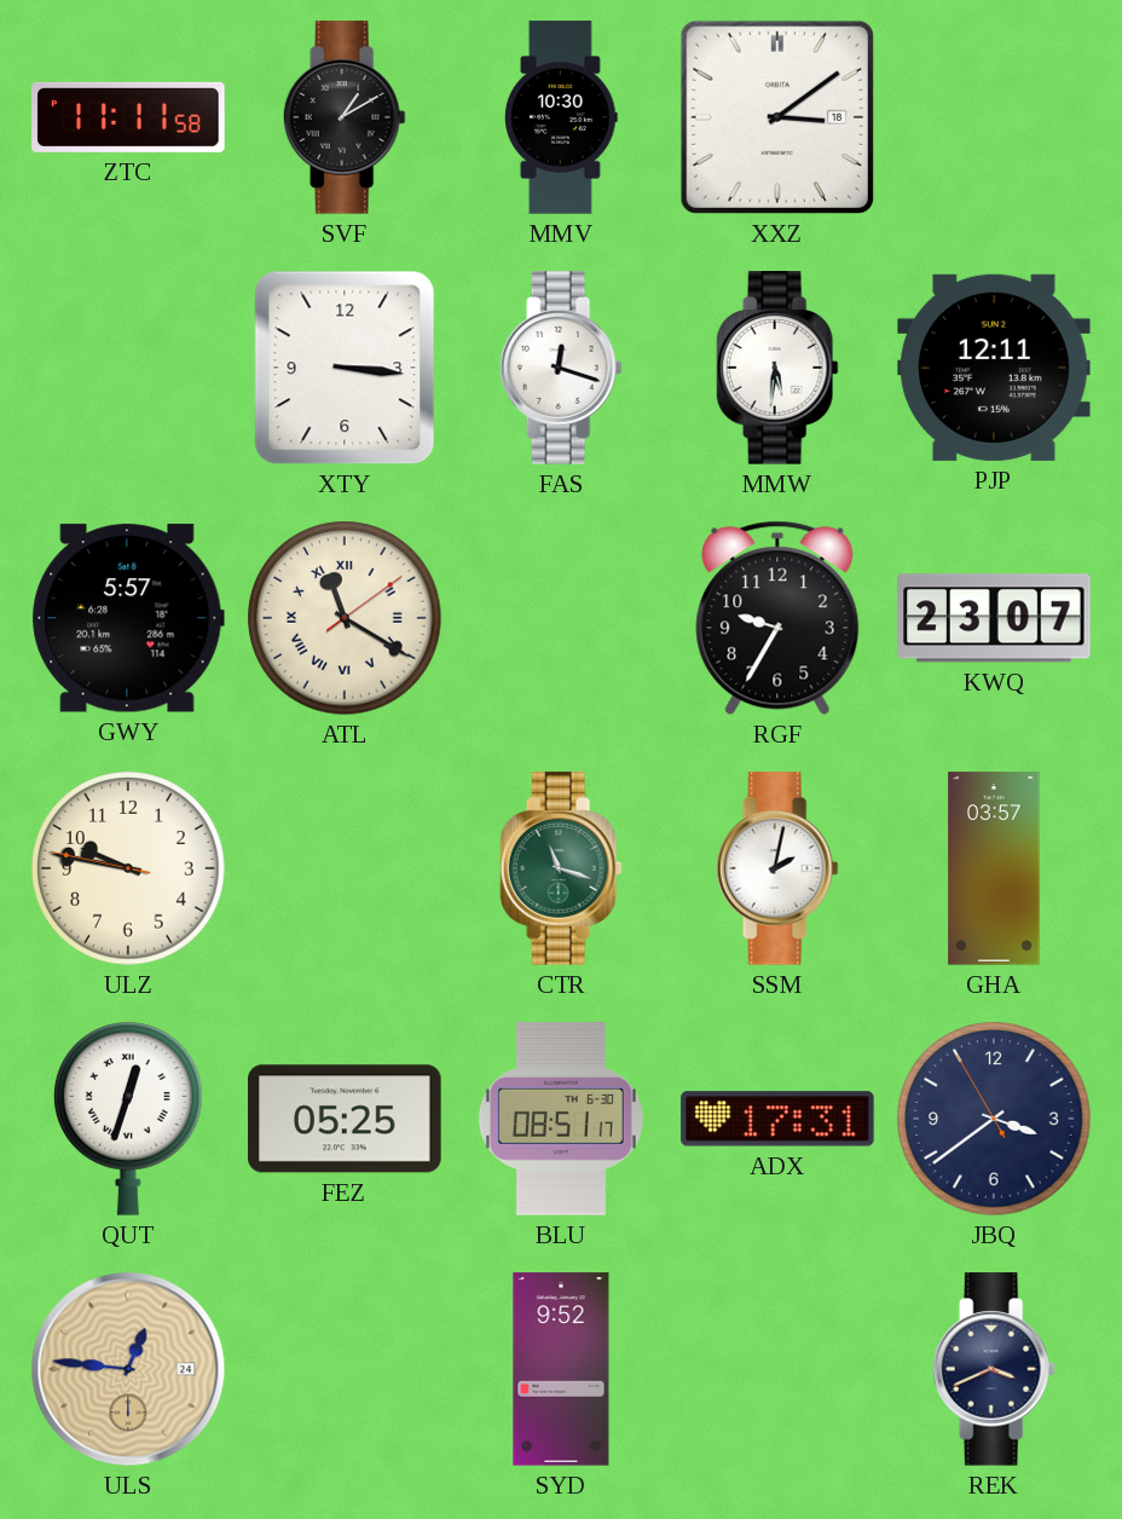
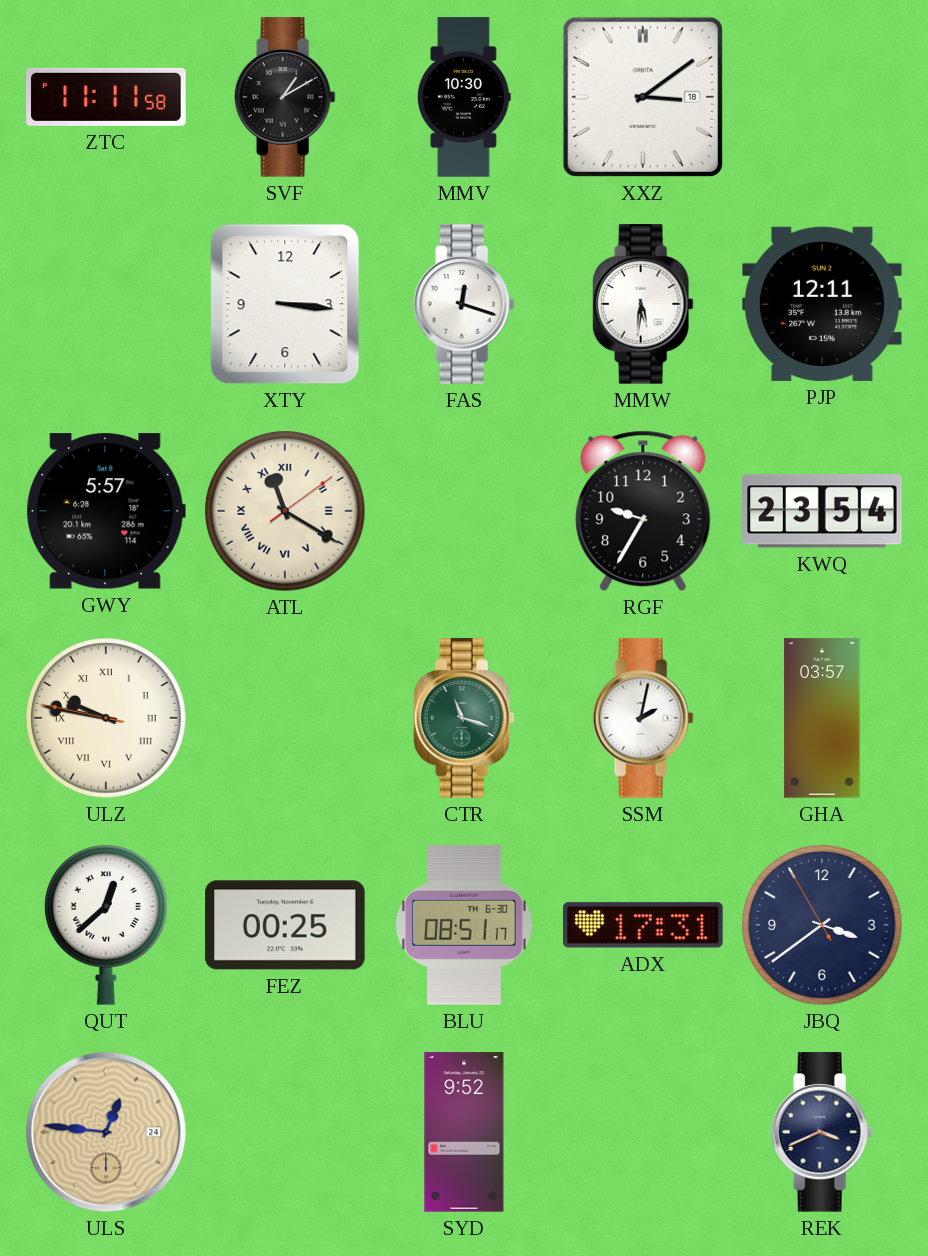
KWQ: 23:07 -> 23:54
ULZ numerals: Arabic -> Roman
QUT: 12:33 -> 12:38
FEZ: 05:25 -> 00:25
